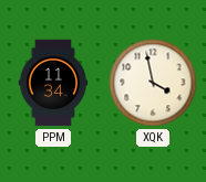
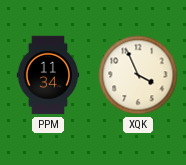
XQK: 3:58 -> 3:56
